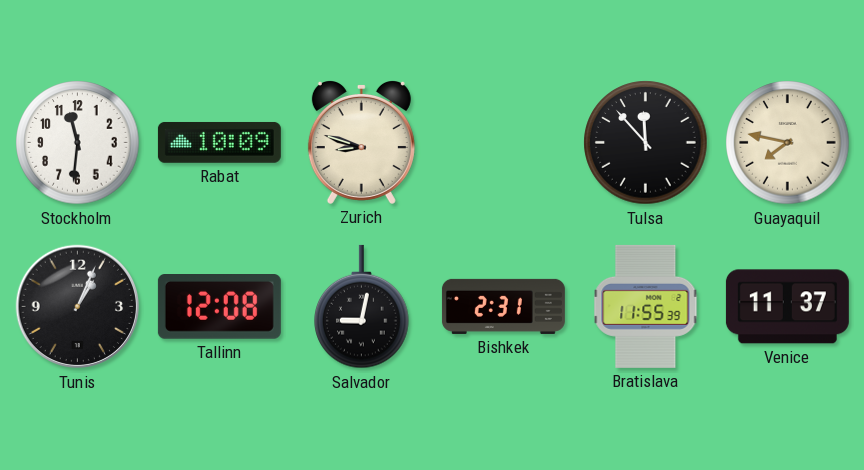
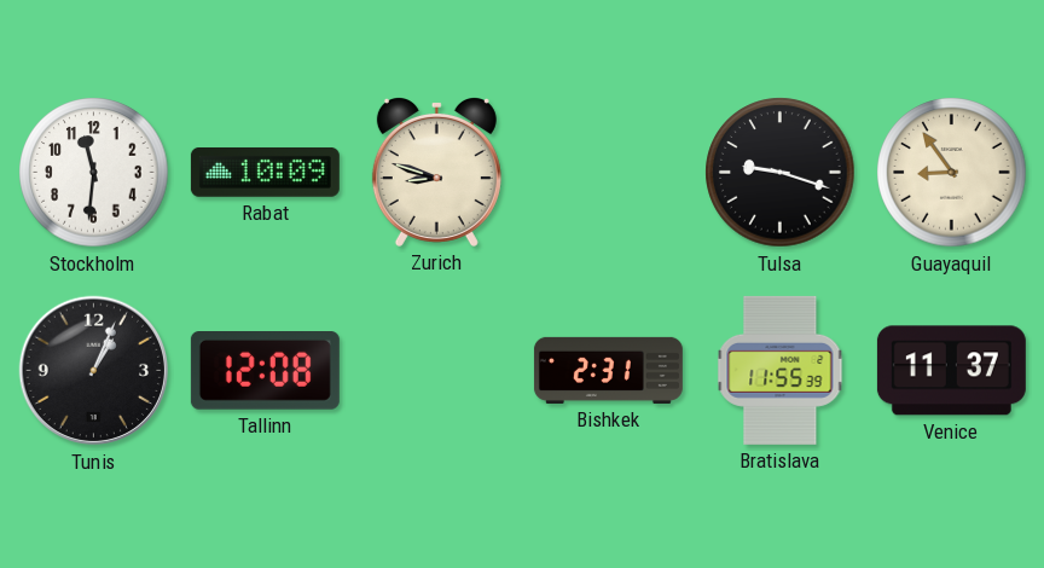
Tulsa: 11:53 -> 9:18
Guayaquil: 7:47 -> 8:54
Salvador: 9:02 -> none
